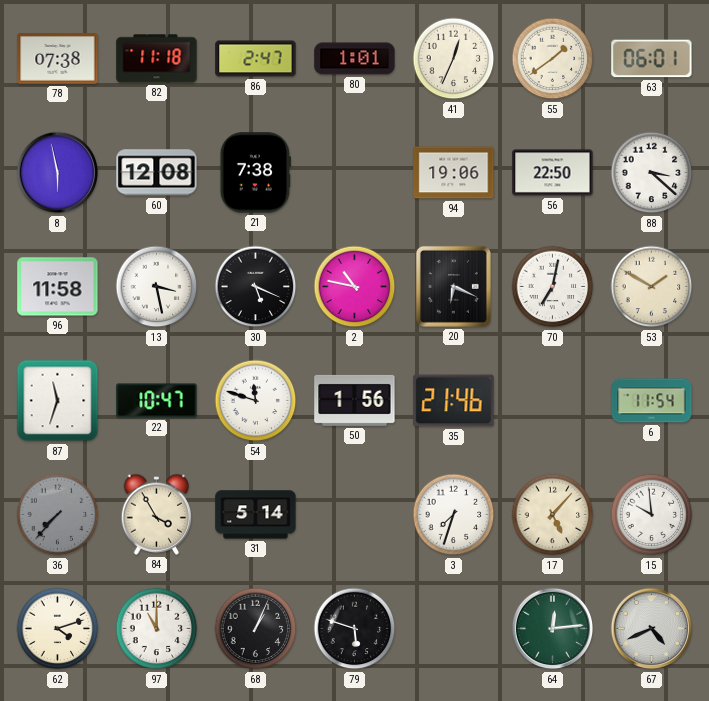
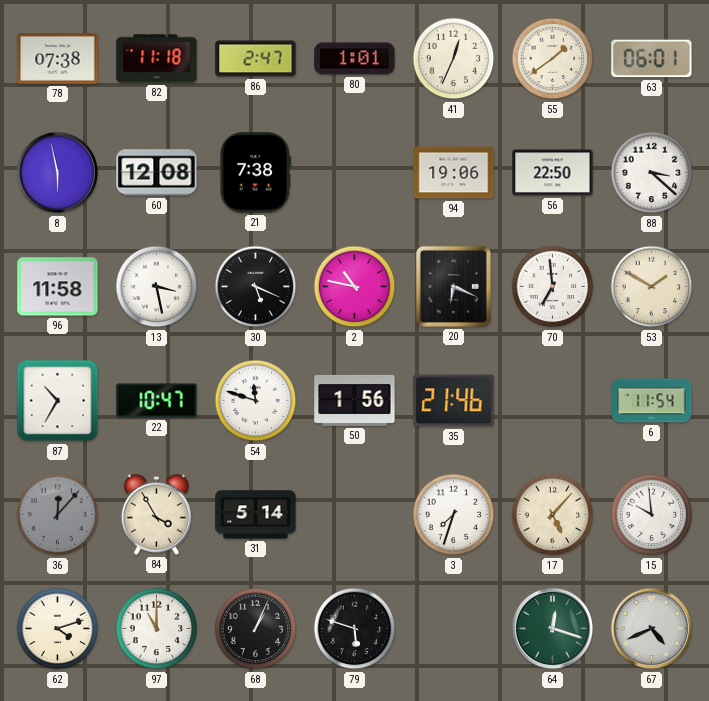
70: 7:02 -> 6:59
87: 11:33 -> 10:35
36: 7:37 -> 12:07
64: 12:14 -> 12:18
